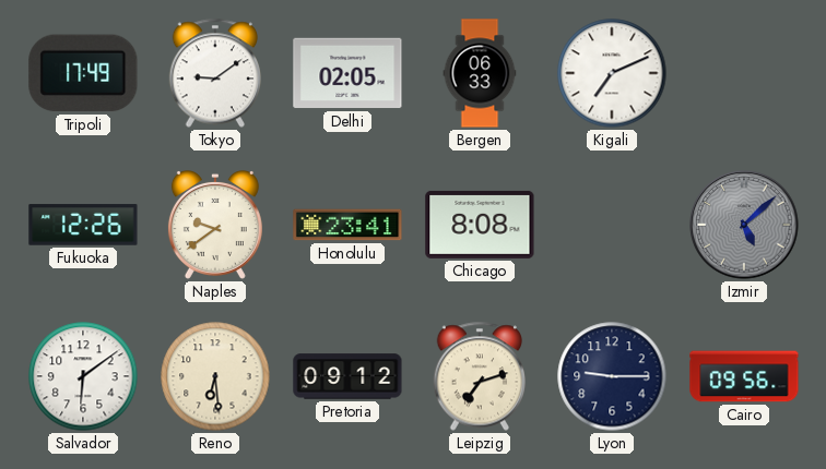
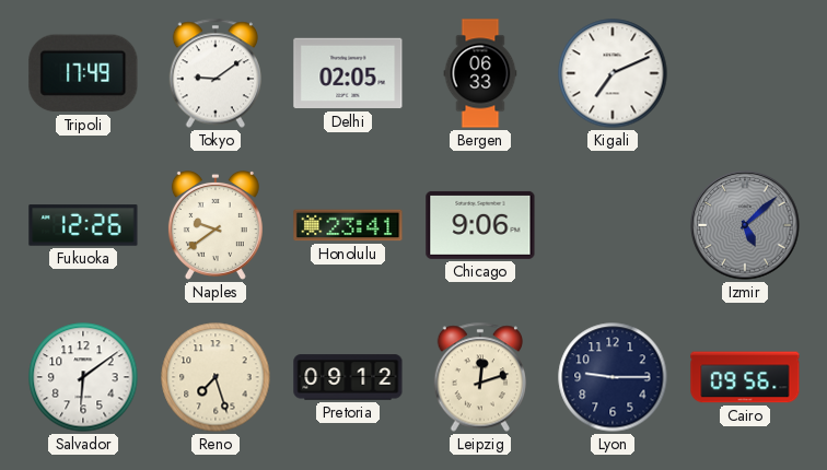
Chicago: 8:08 -> 9:06
Reno: 6:29 -> 7:27
Leipzig: 7:12 -> 12:12
